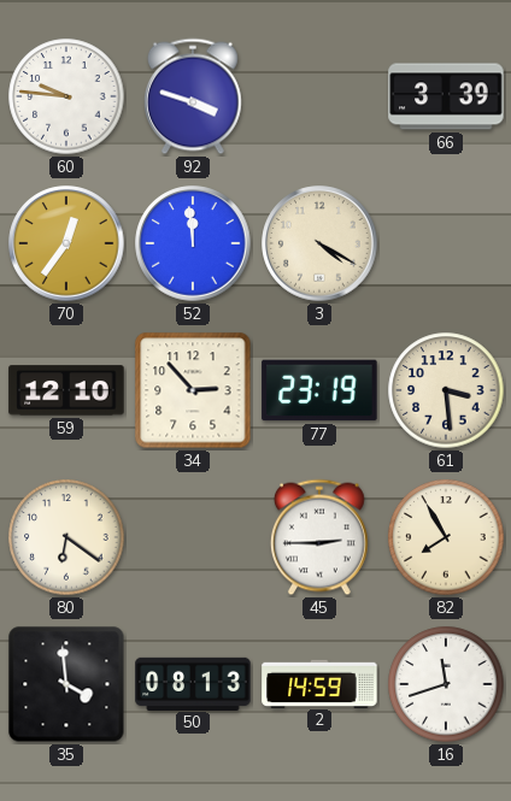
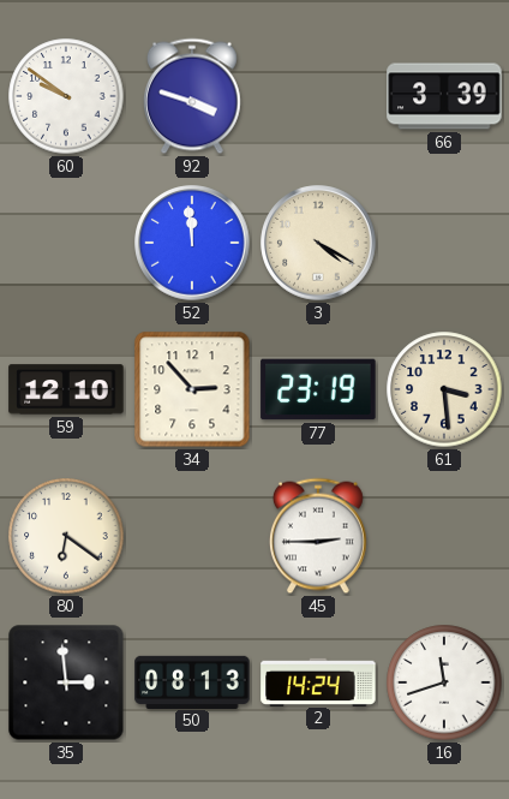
60: 9:46 -> 9:51
70: 12:36 -> none
82: 7:55 -> none
35: 3:59 -> 2:59
2: 14:59 -> 14:24
